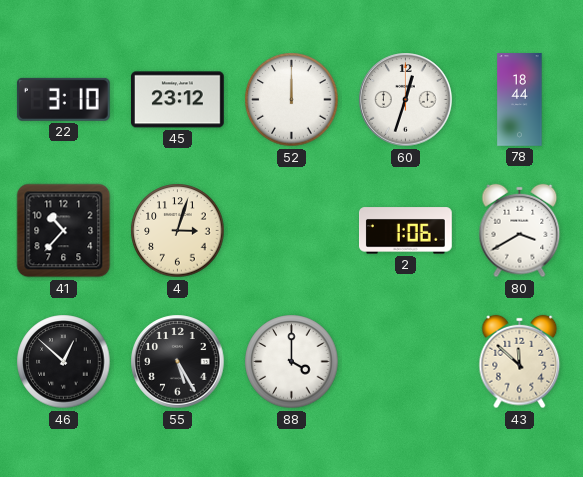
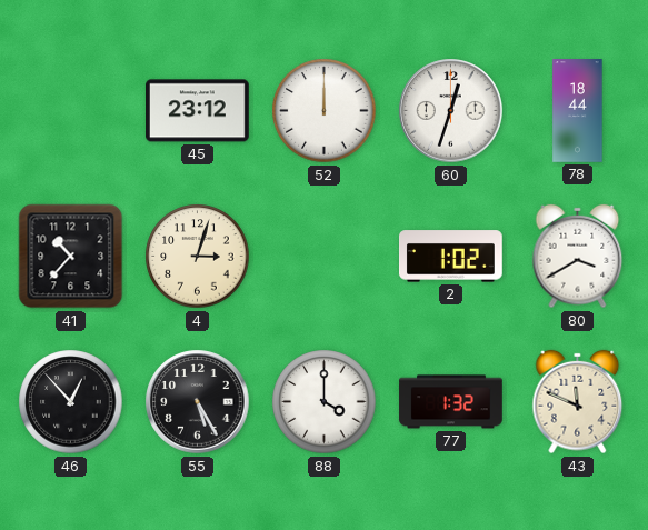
22: 3:10 -> none
2: 1:06 -> 1:02
46: 12:52 -> 12:53
77: none -> 1:32
43: 11:52 -> 11:49
